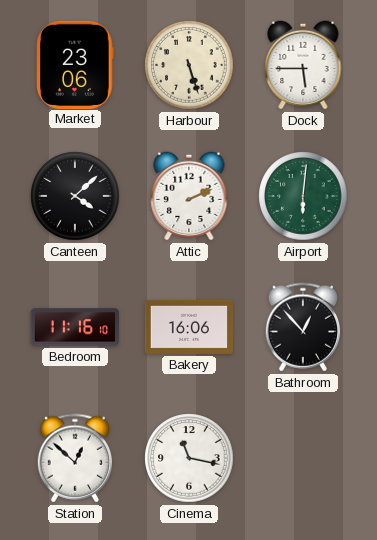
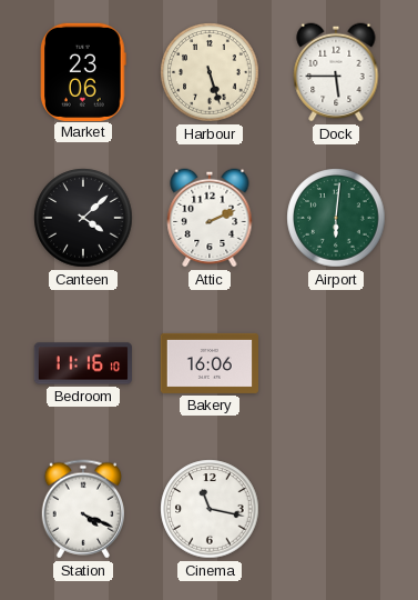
Bathroom: 12:53 -> none
Station: 12:52 -> 4:19
